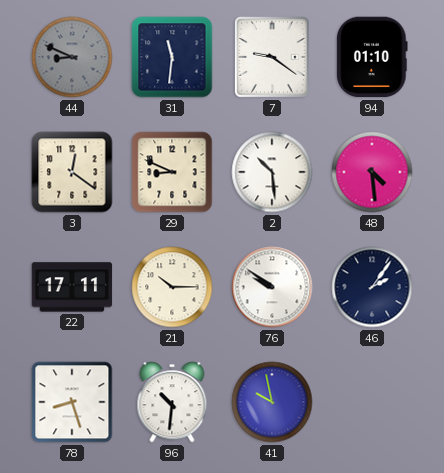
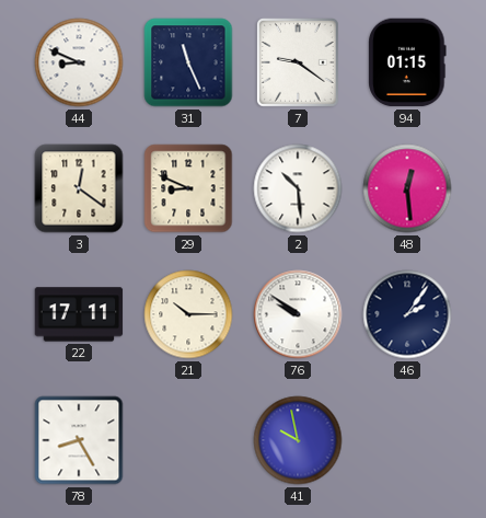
44 dial: grey -> white
31: 11:31 -> 11:26
94: 01:10 -> 01:15
48: 4:29 -> 12:29
78: 8:27 -> 8:25
96: 10:31 -> none
